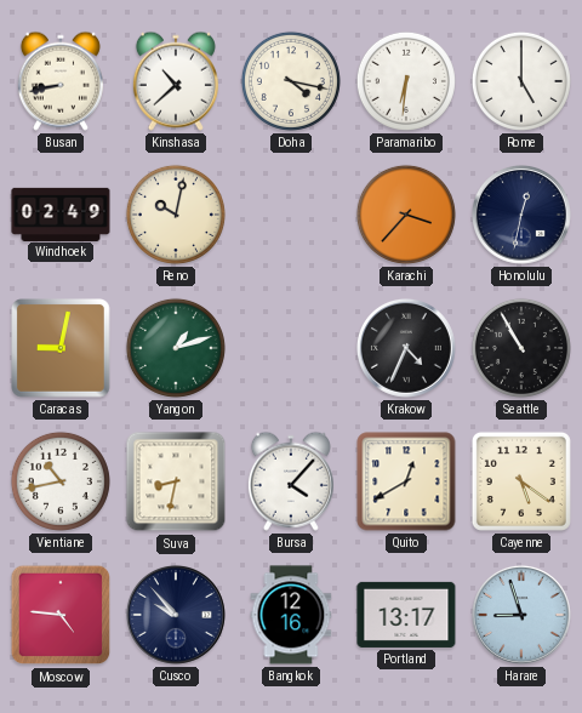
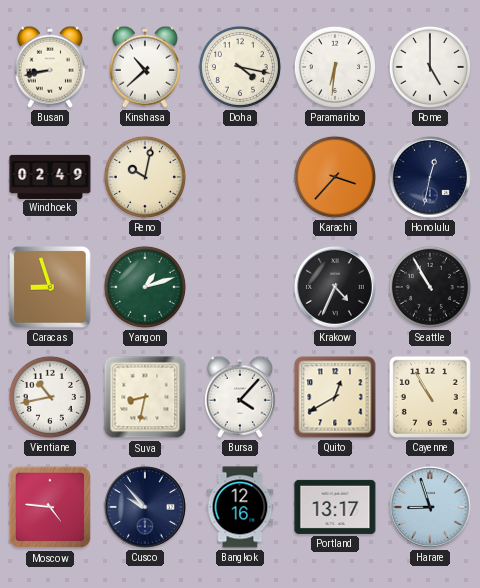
Caracas: 9:02 -> 8:57
Cayenne: 5:21 -> 10:55
